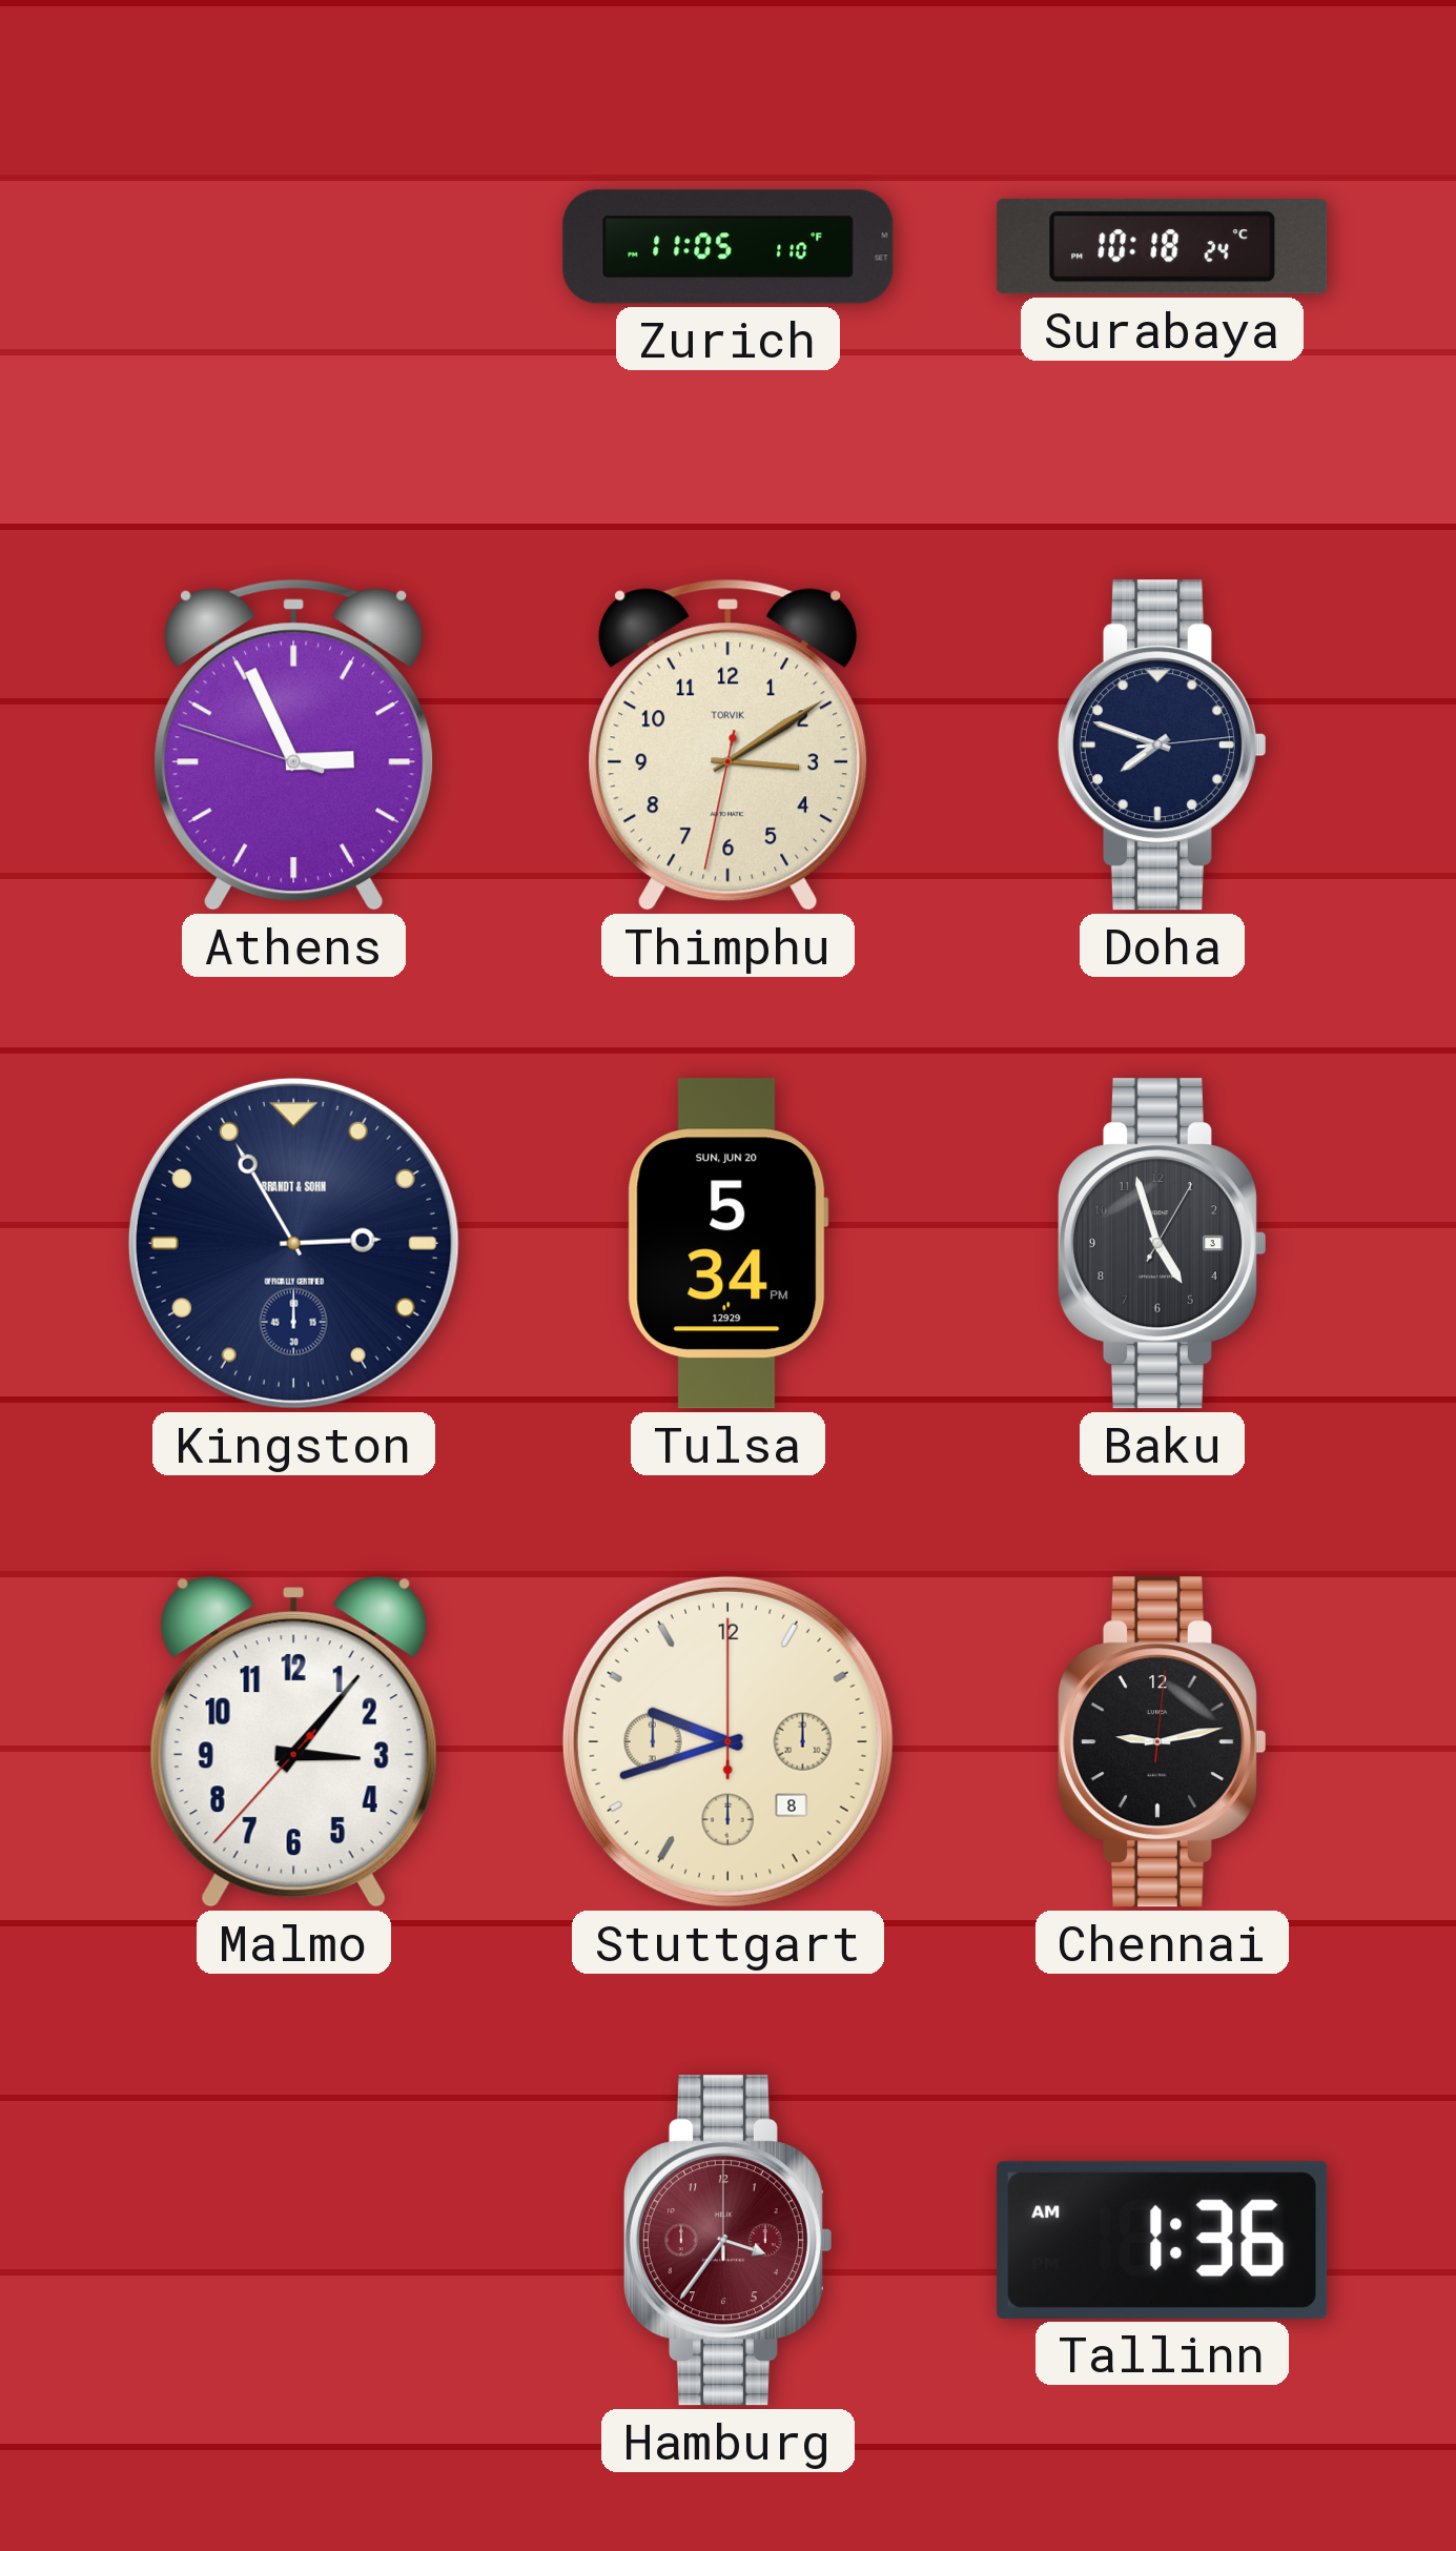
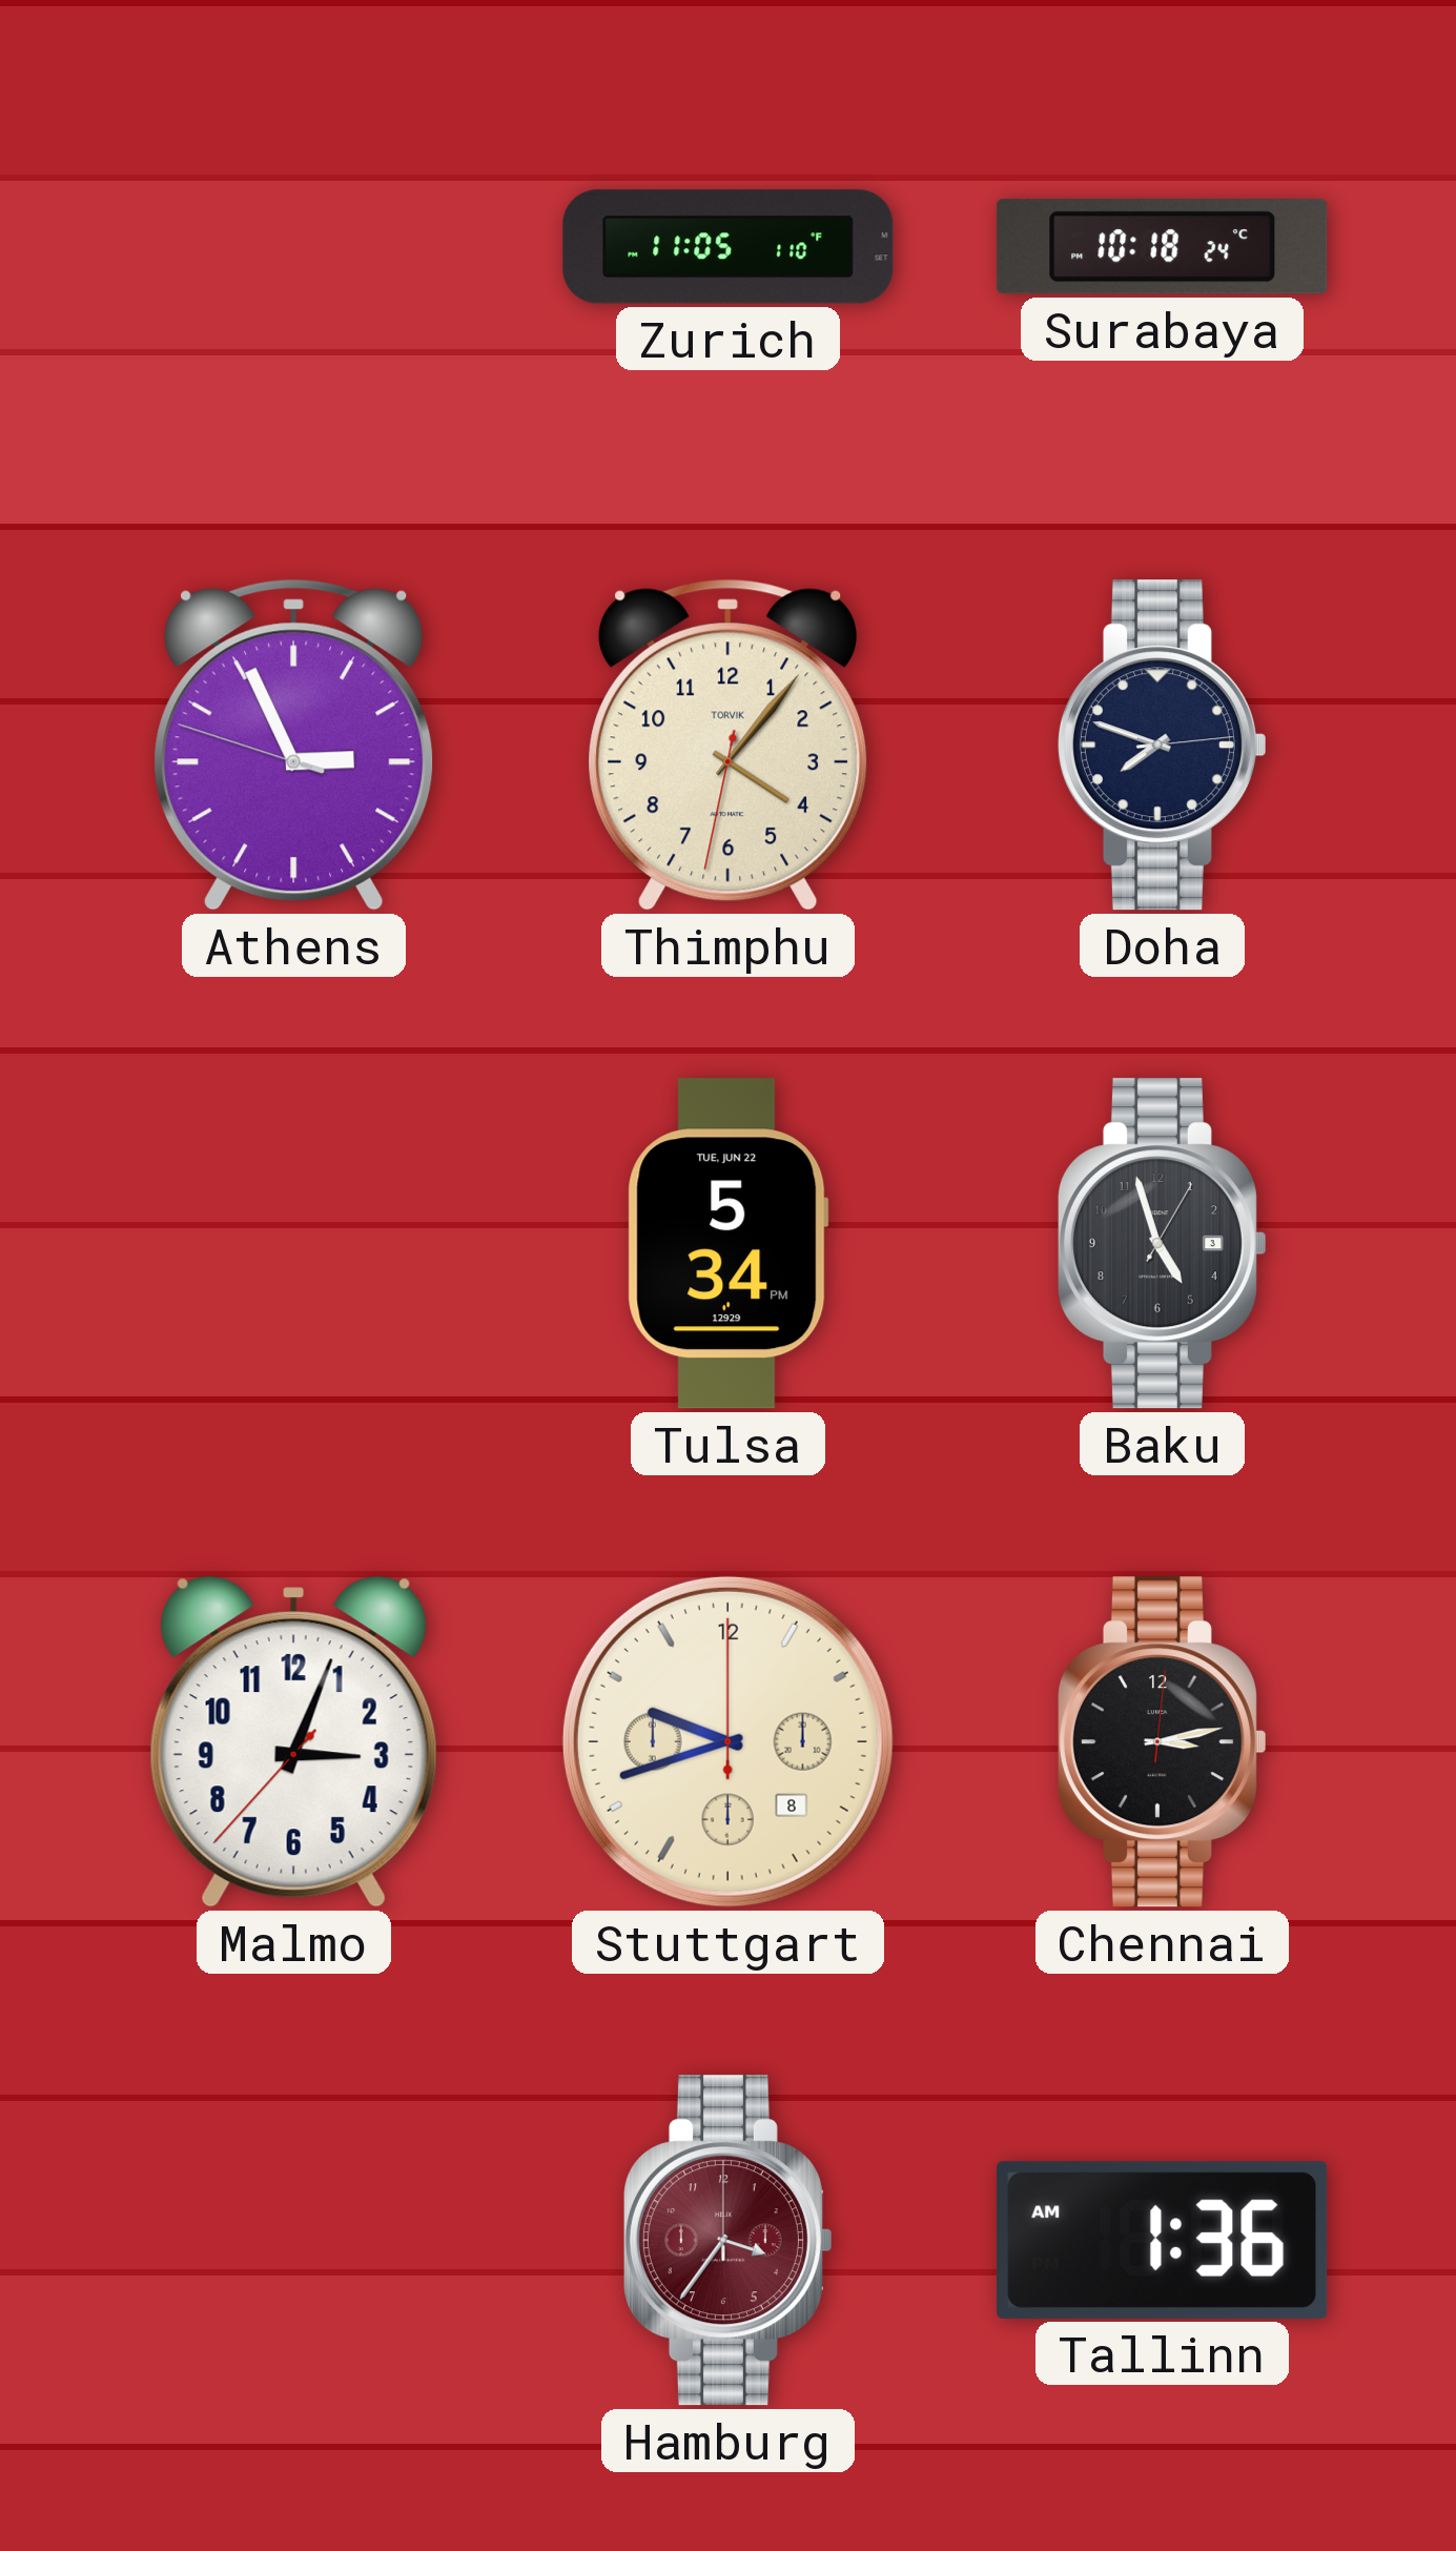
Thimphu: 3:09 -> 4:06
Kingston: 2:55 -> none
Tulsa date: SUN, JUN 20 -> TUE, JUN 22
Malmo: 3:06 -> 3:03
Chennai: 9:13 -> 3:13
